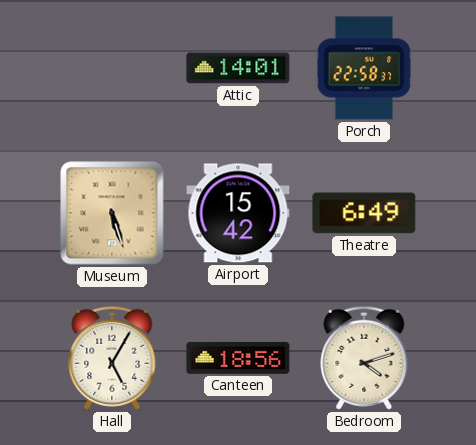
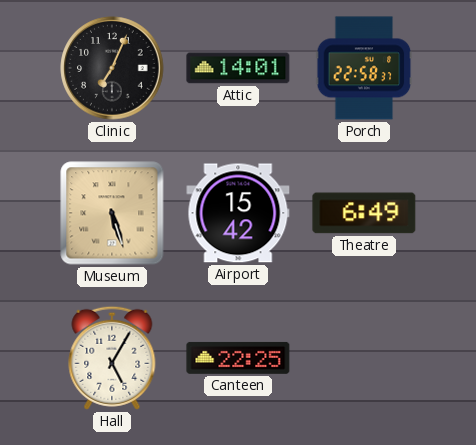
Clinic: none -> 7:04
Canteen: 18:56 -> 22:25
Bedroom: 4:12 -> none
